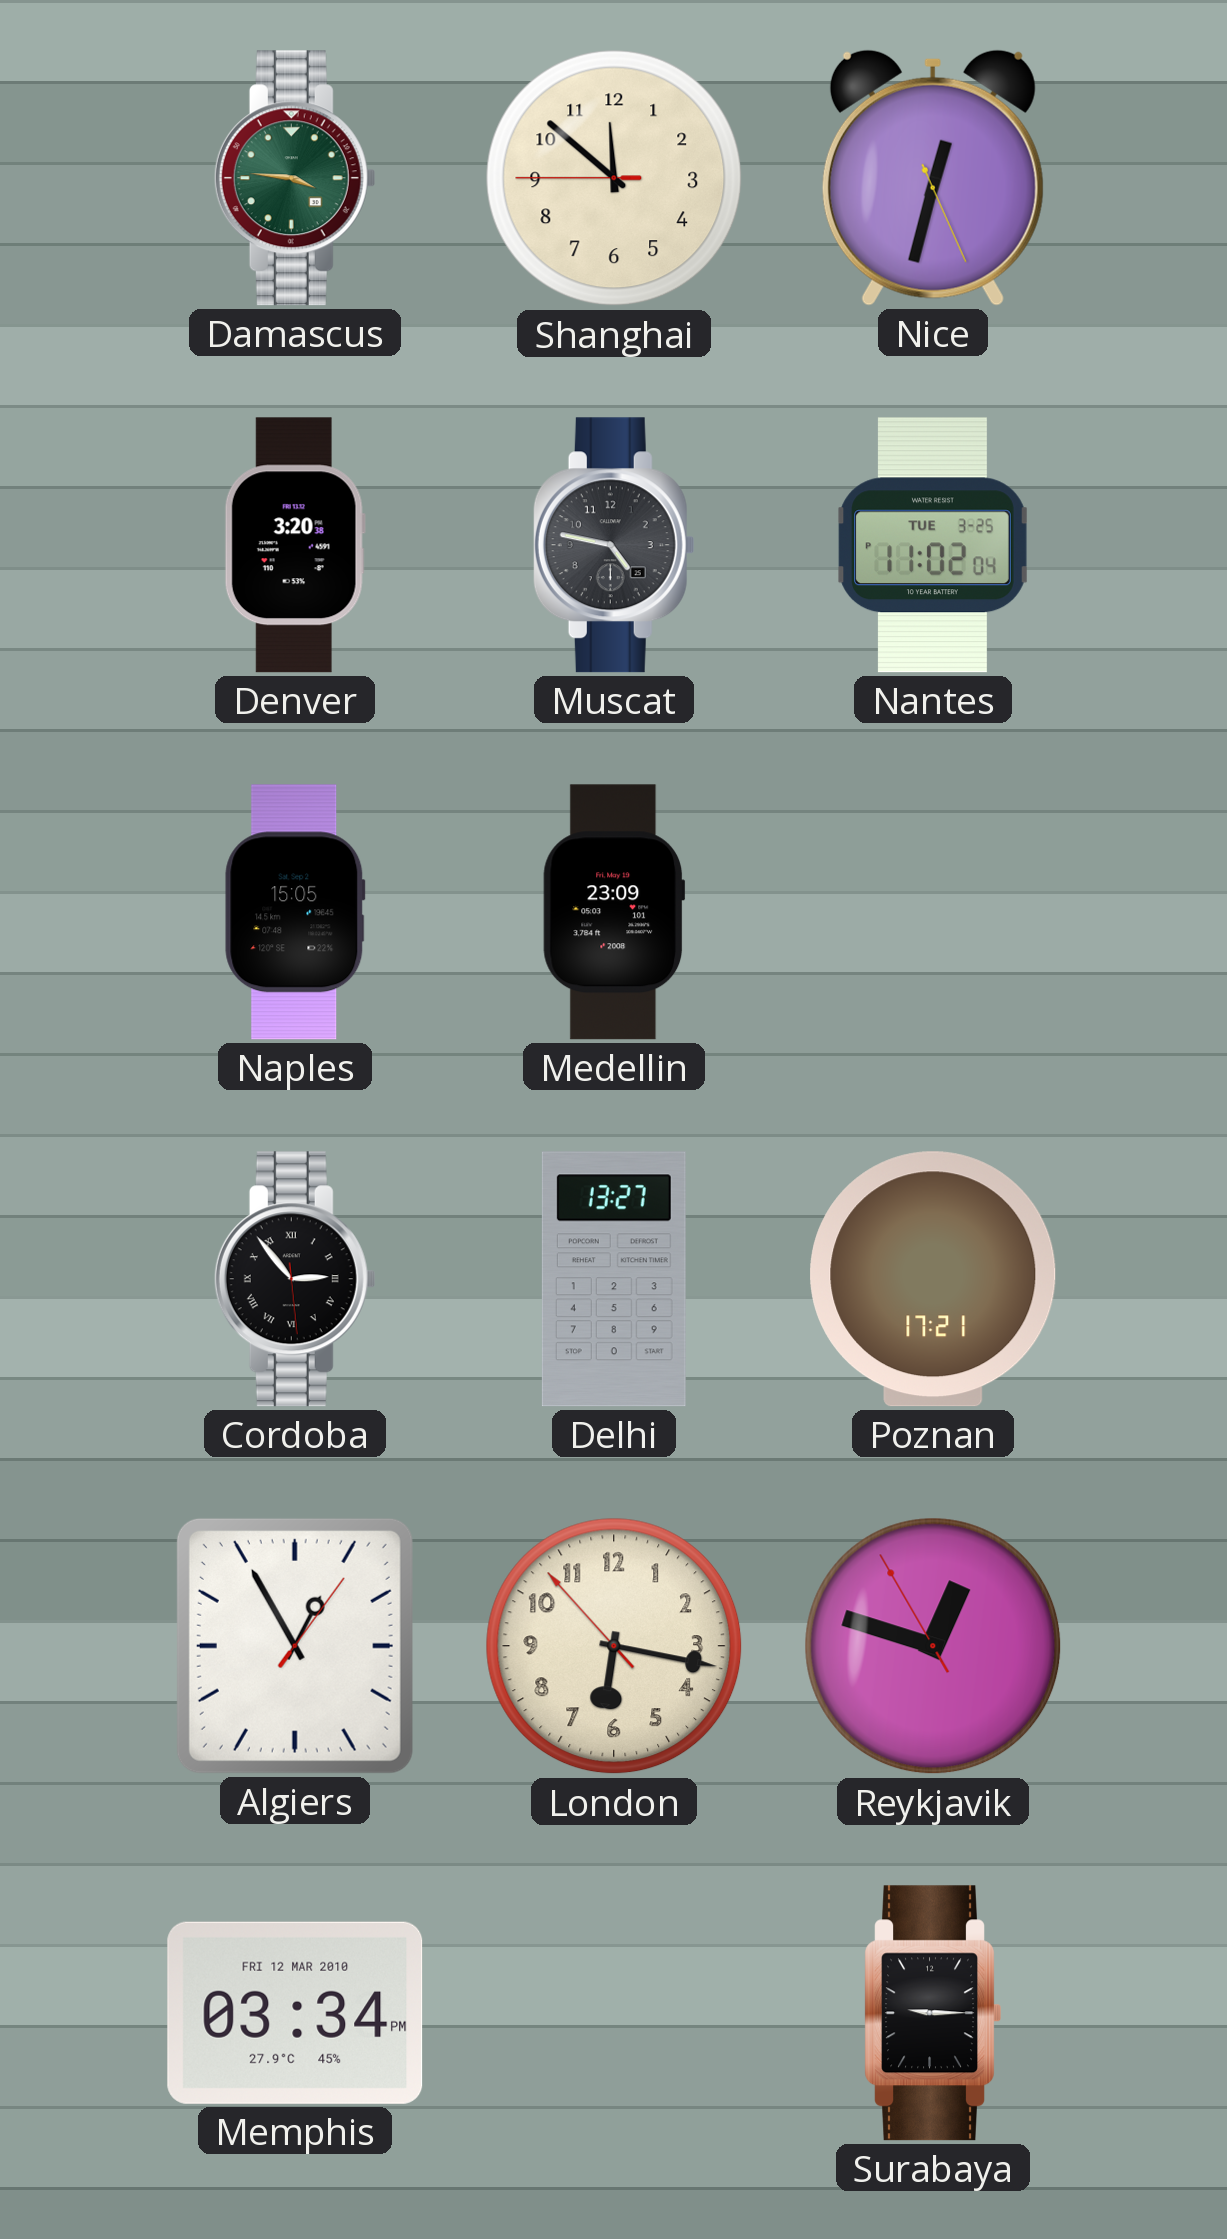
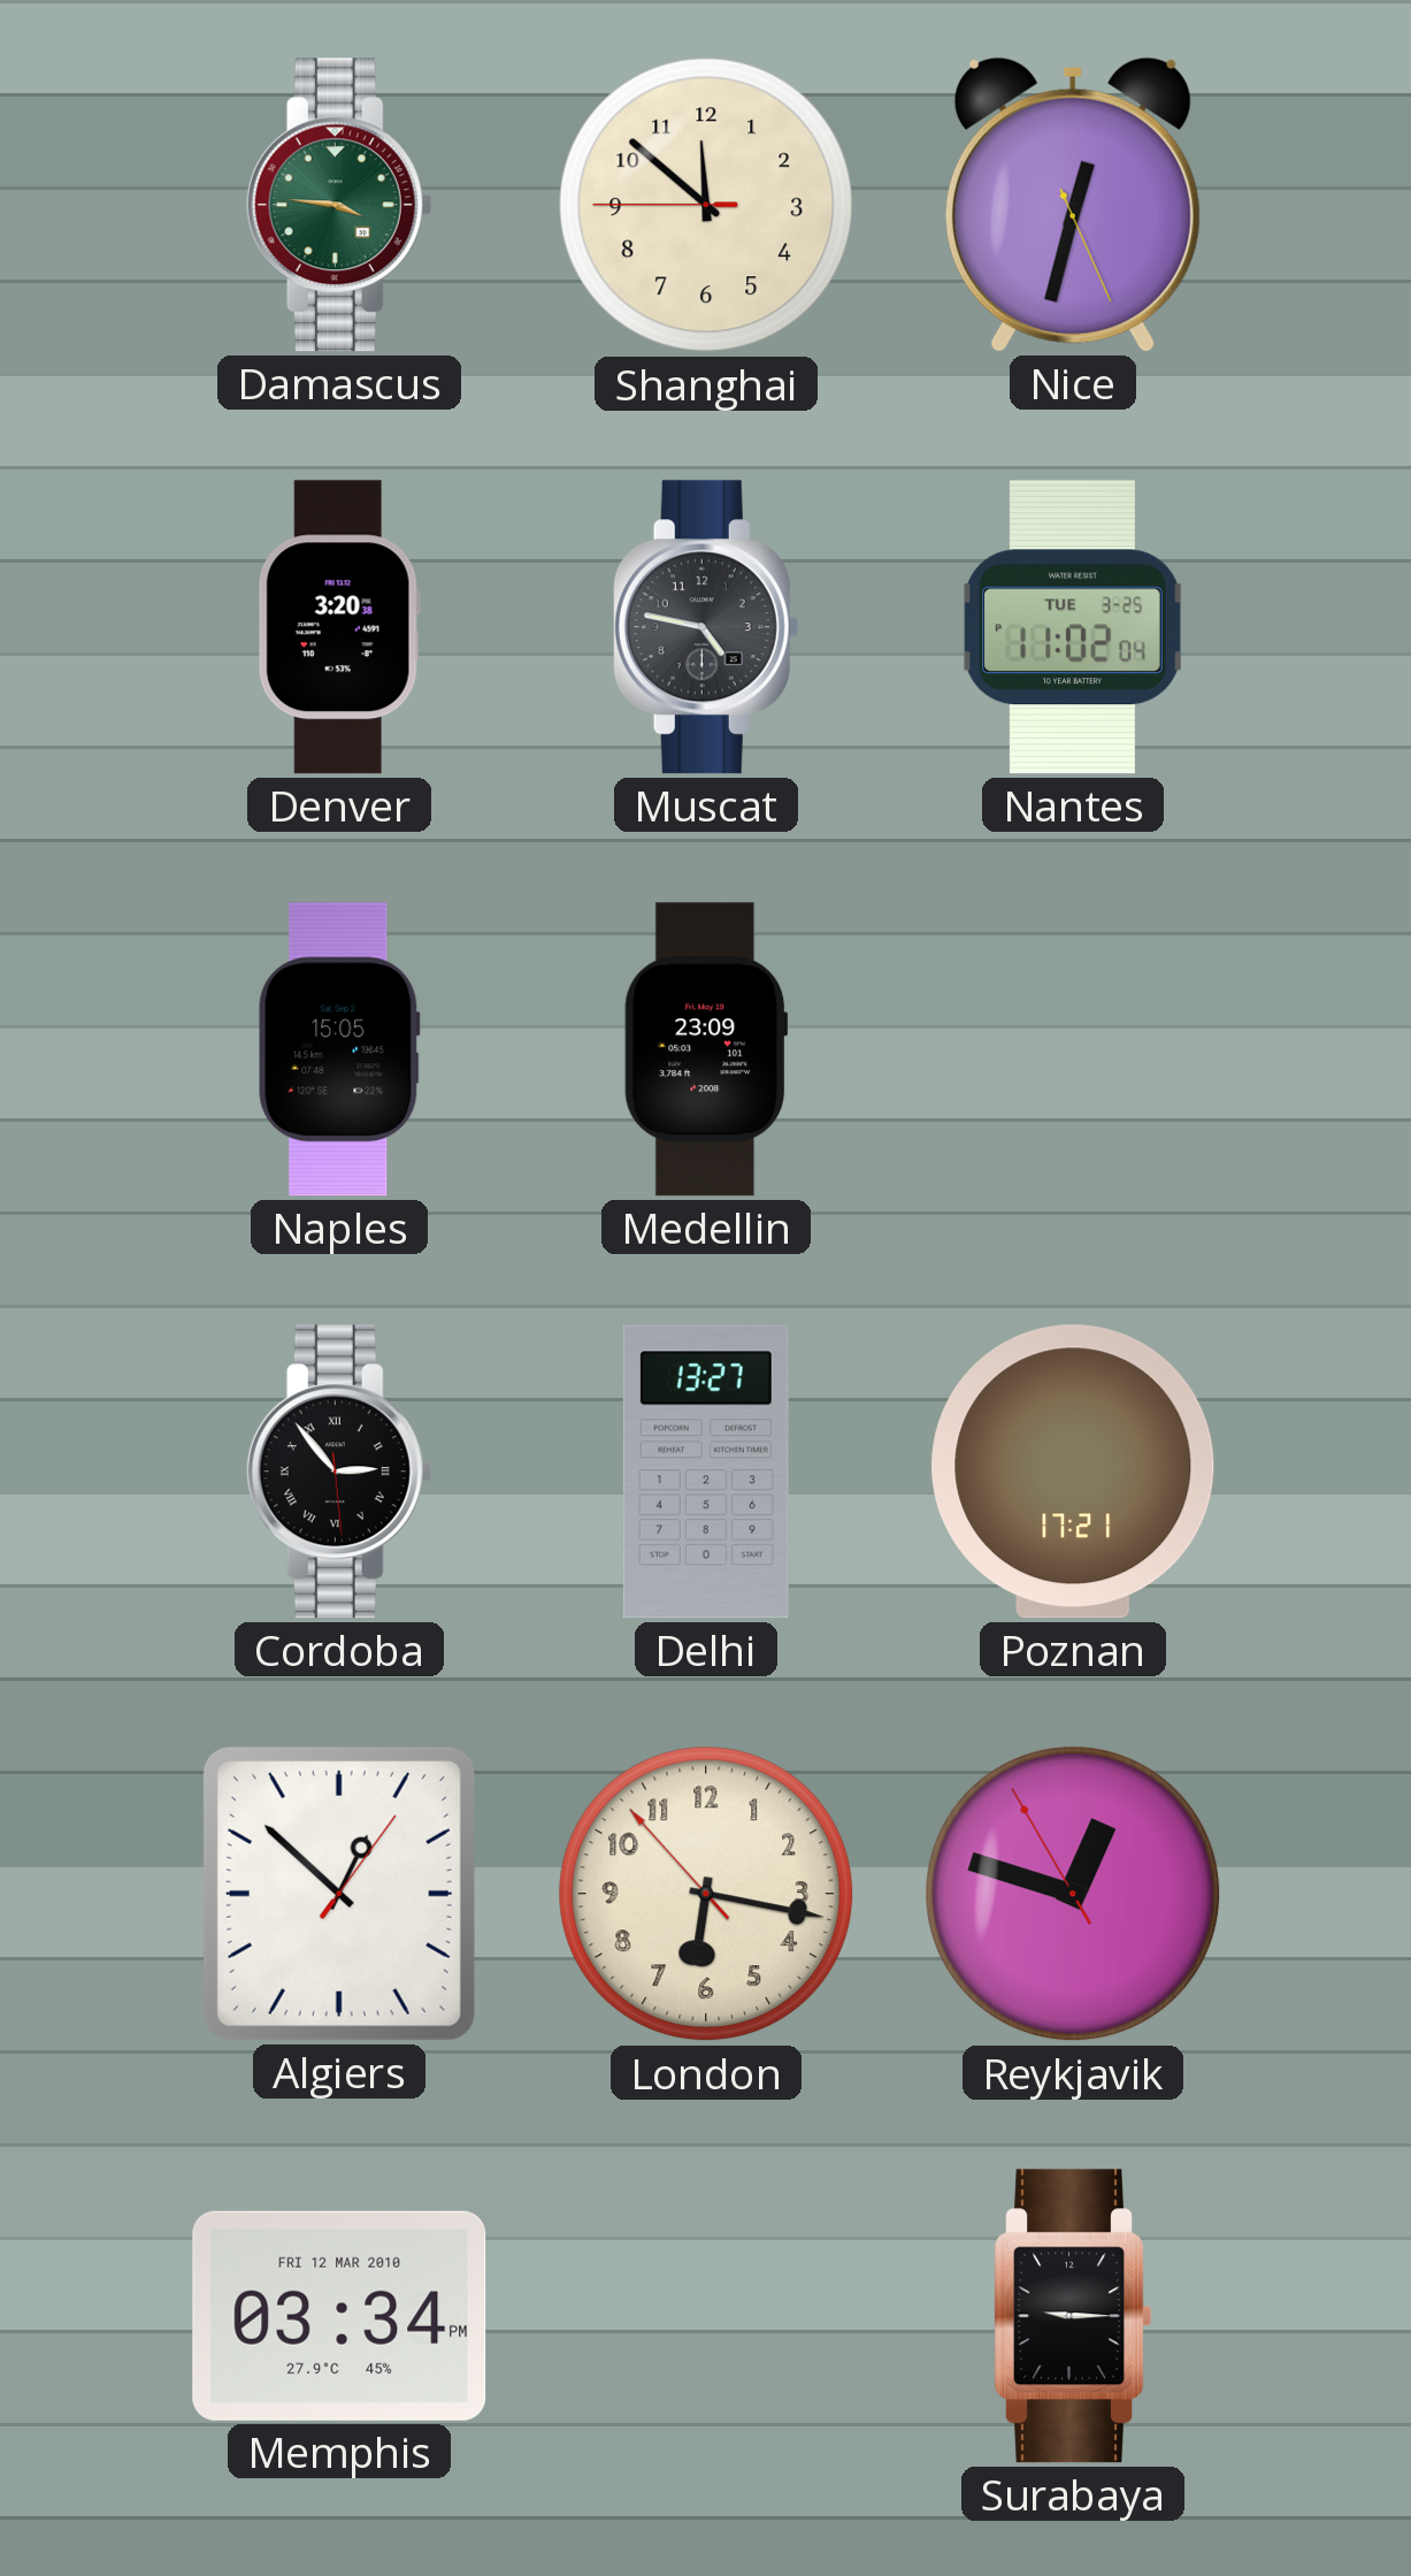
Algiers: 12:55 -> 12:52
